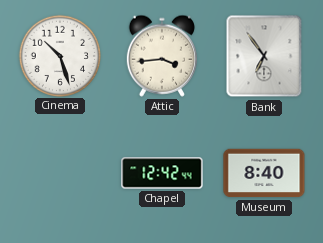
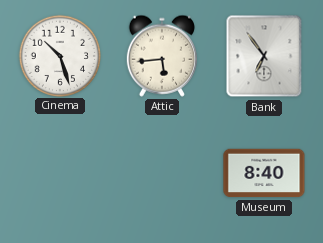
Attic: 3:44 -> 5:44
Chapel: 12:42 -> none
